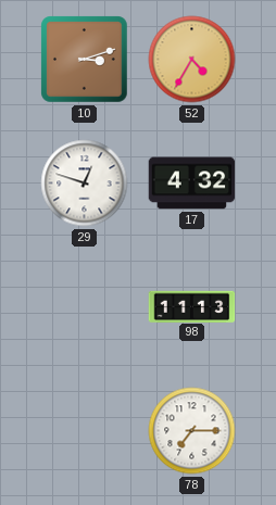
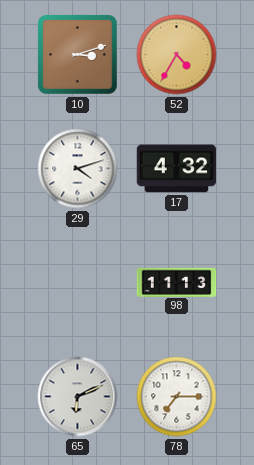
29: 12:48 -> 4:12
65: none -> 6:11
